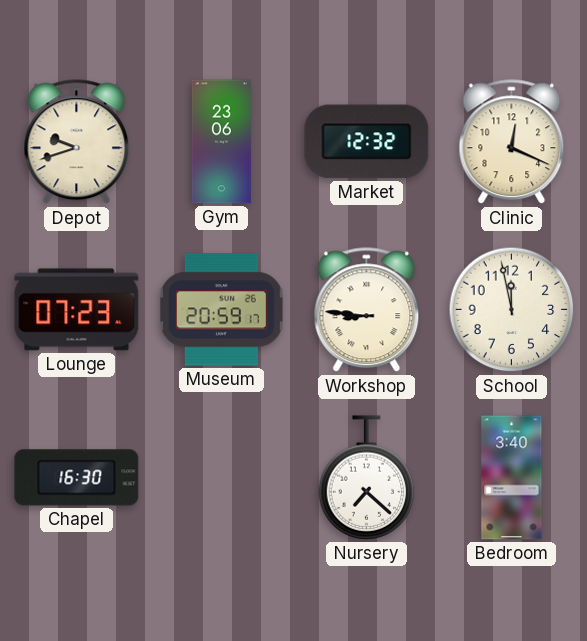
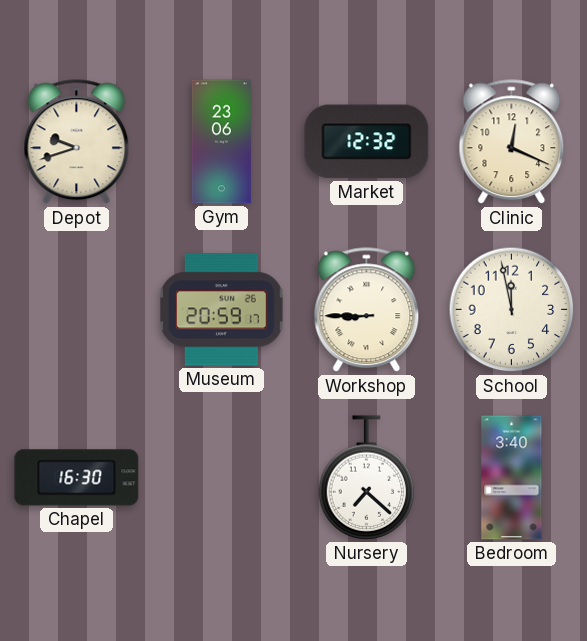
Lounge: 07:23 -> none
Workshop: 8:46 -> 8:45
